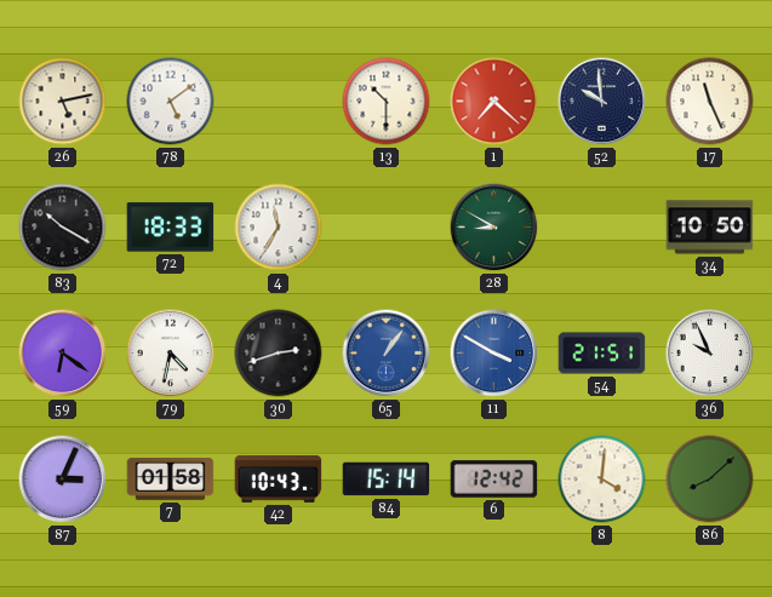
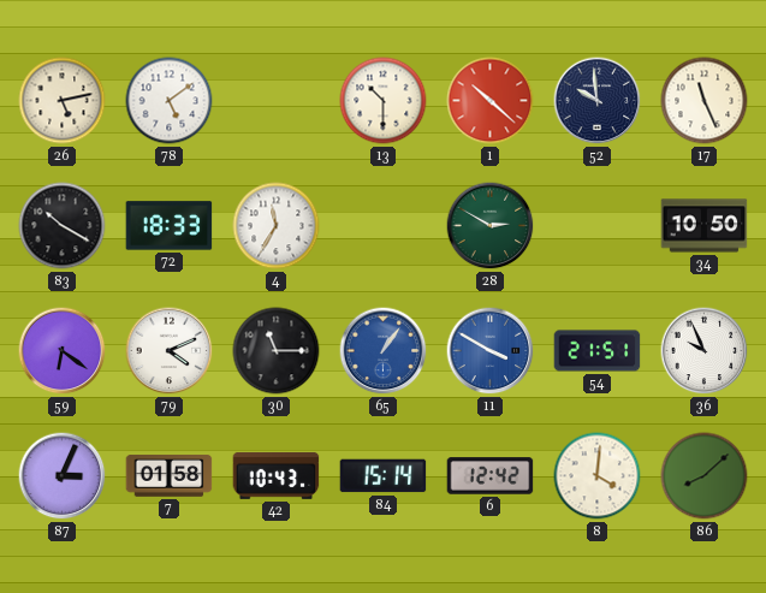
1: 7:22 -> 10:22
28: 8:50 -> 2:50
79: 4:32 -> 4:11
30: 2:42 -> 11:15
